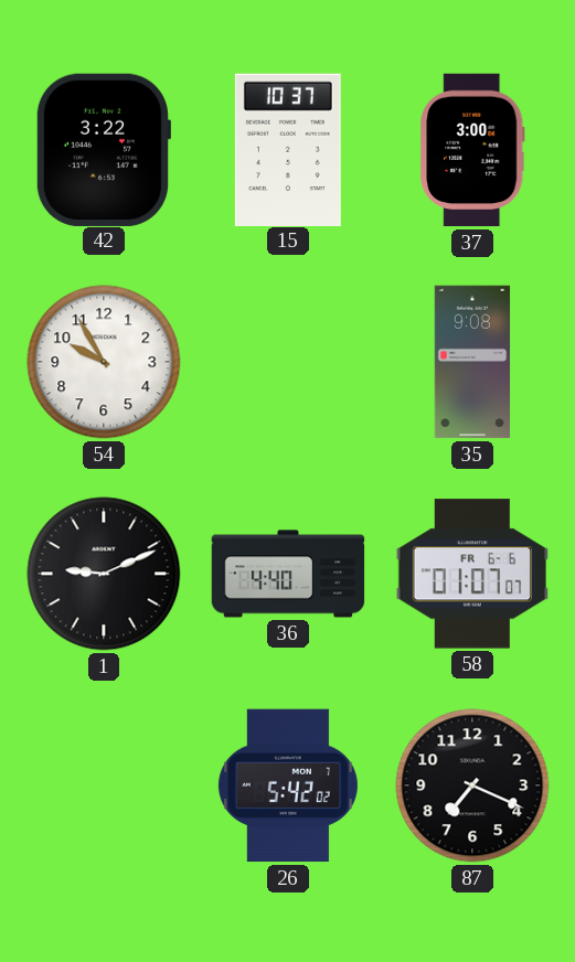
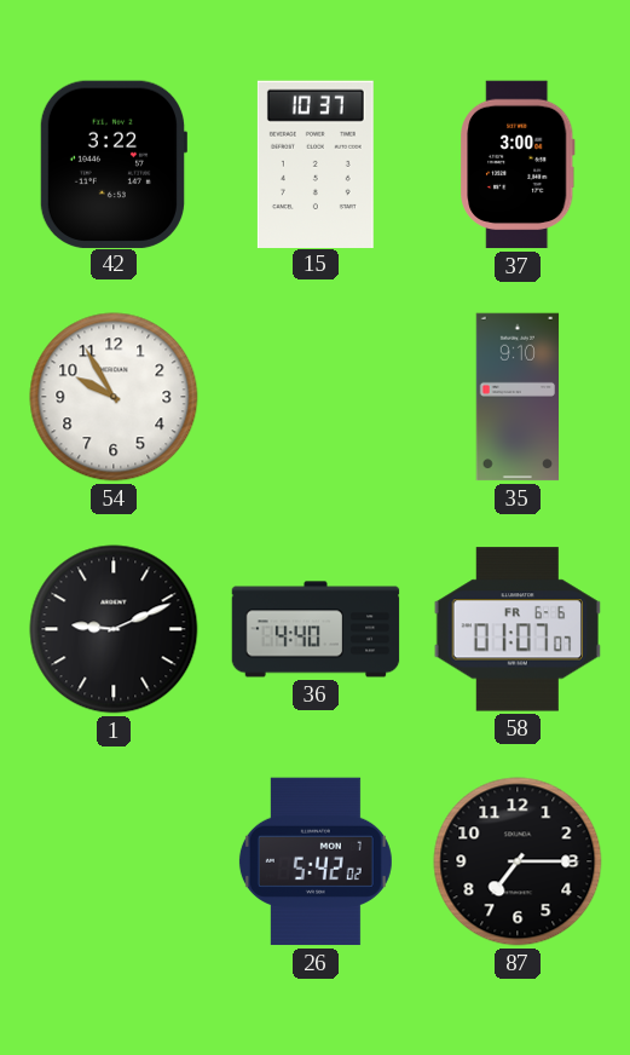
35: 9:08 -> 9:10
87: 7:19 -> 7:15
